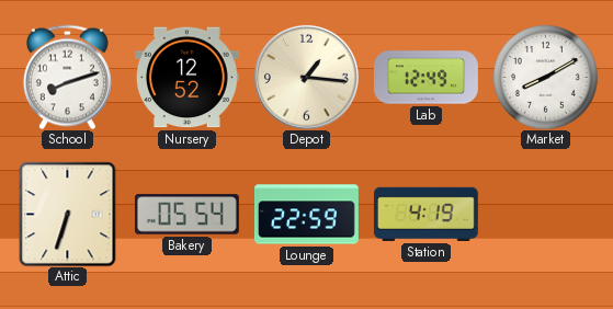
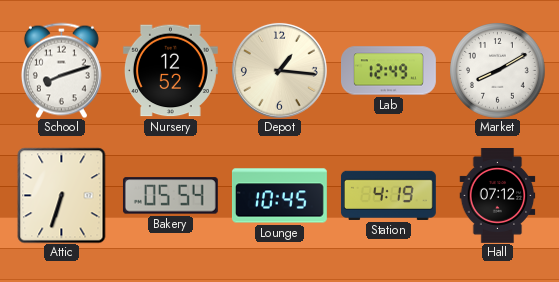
Lounge: 22:59 -> 10:45
Hall: none -> 07:12
